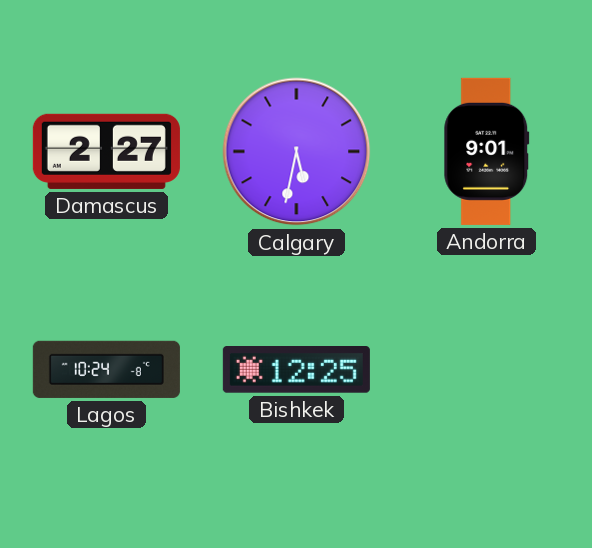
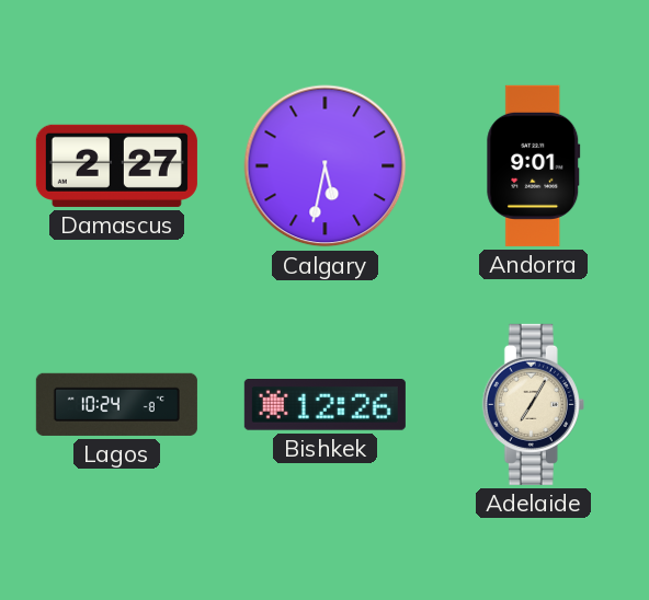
Bishkek: 12:25 -> 12:26
Adelaide: none -> 7:05
